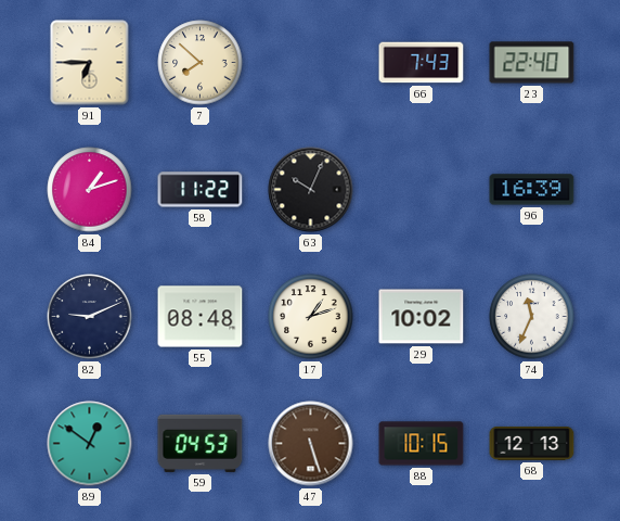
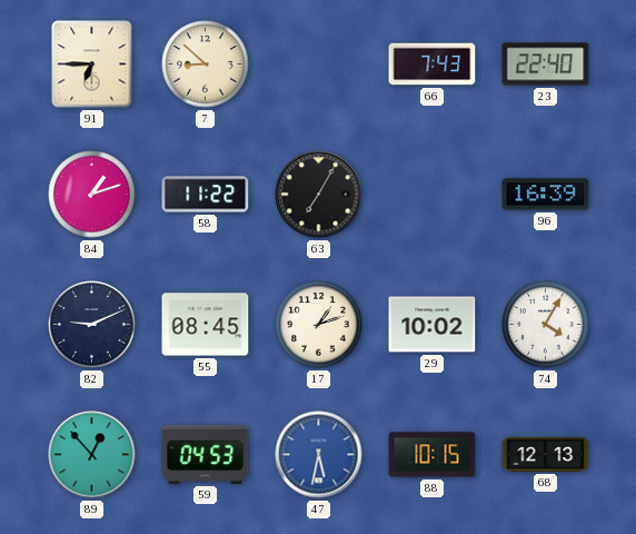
7: 7:52 -> 8:52
63: 10:04 -> 7:05
55: 08:48 -> 08:45
74: 11:34 -> 4:05
89: 12:51 -> 12:53
47: 5:27 -> 5:32
47 dial: brown -> blue
